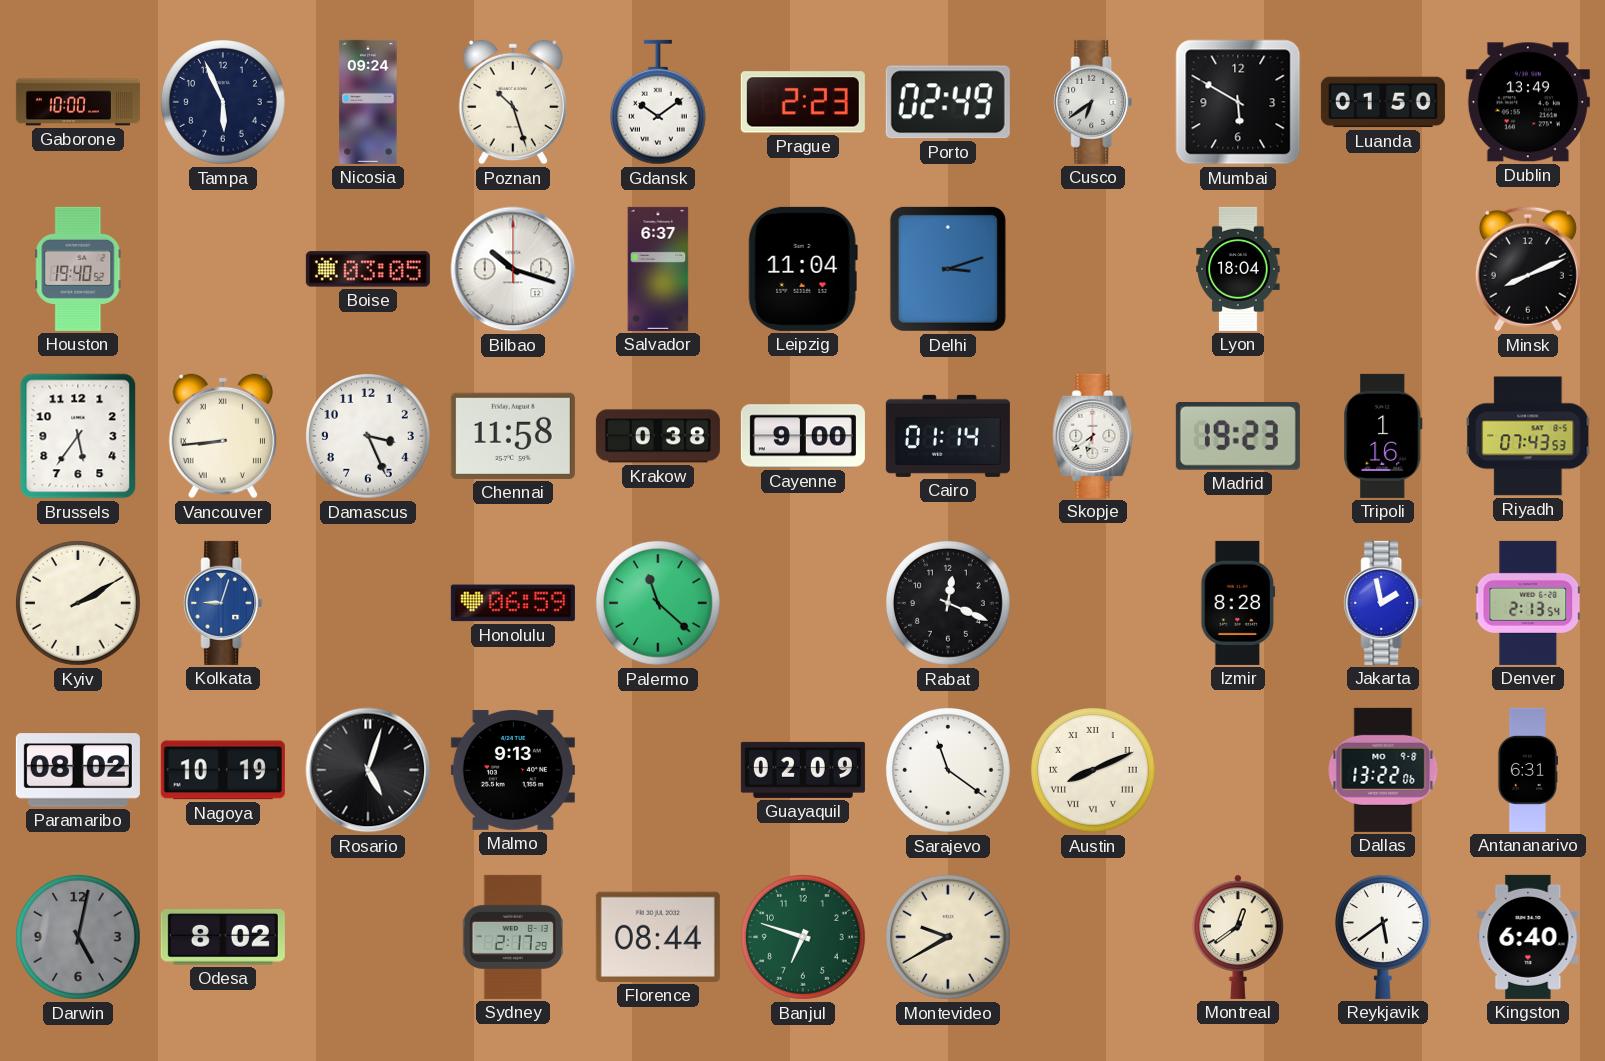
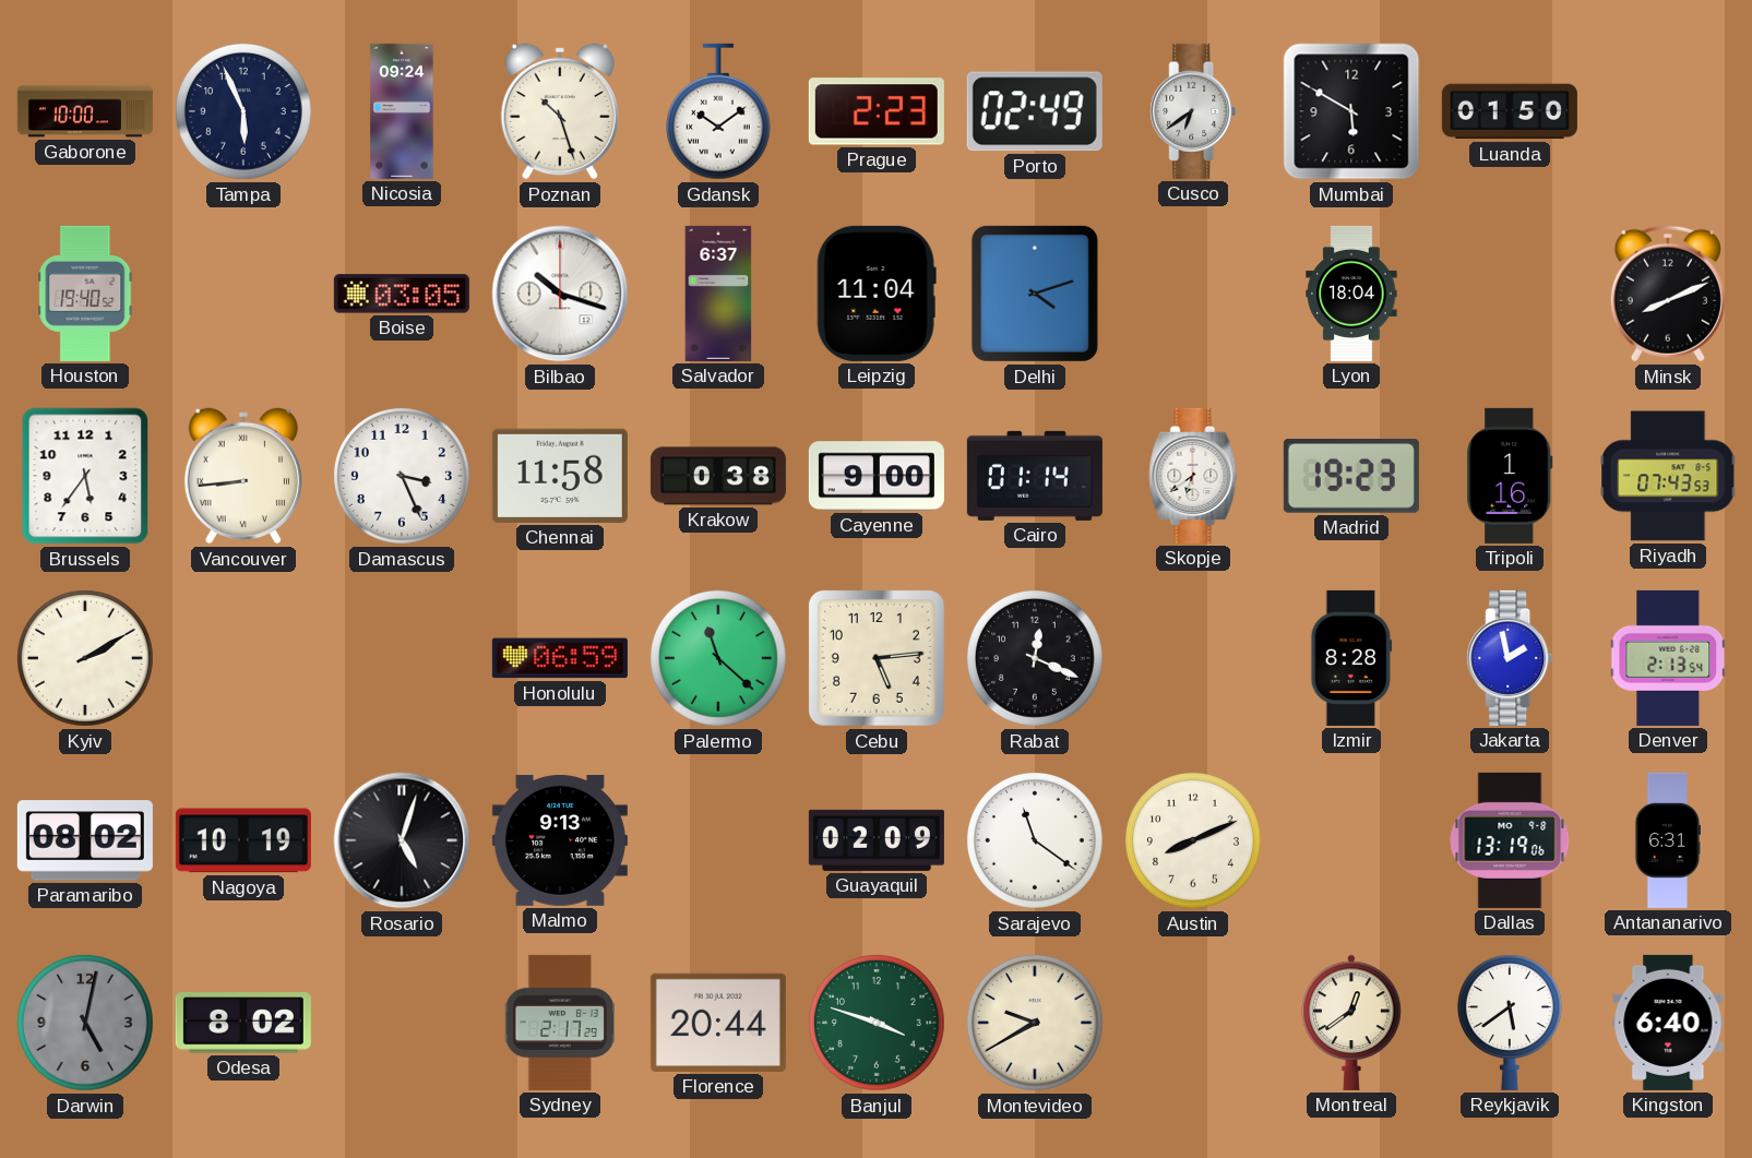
Dublin: 13:49 -> none
Delhi: 3:12 -> 4:12
Kolkata: 9:03 -> none
Cebu: none -> 5:14
Austin numerals: Roman -> Arabic
Dallas: 13:22 -> 13:19
Florence: 08:44 -> 20:44
Banjul: 6:48 -> 3:48
